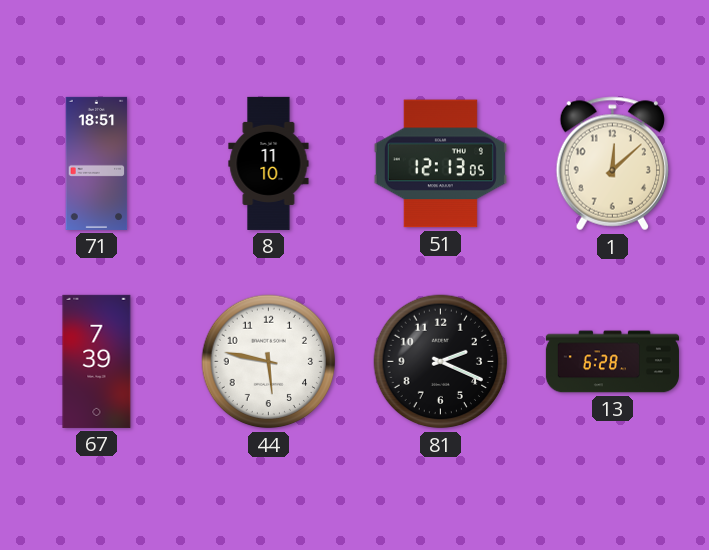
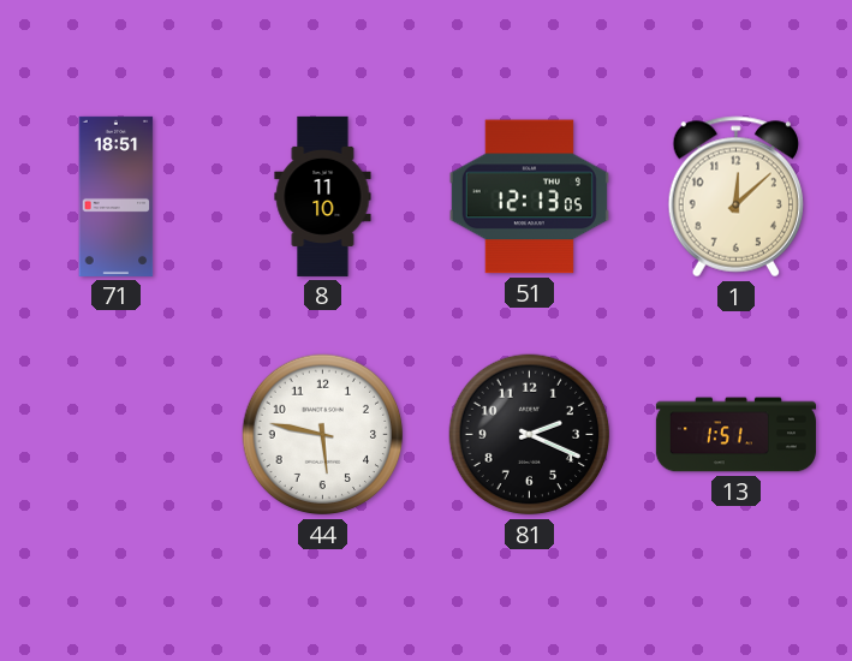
67: 7:39 -> none
13: 6:28 -> 1:51
